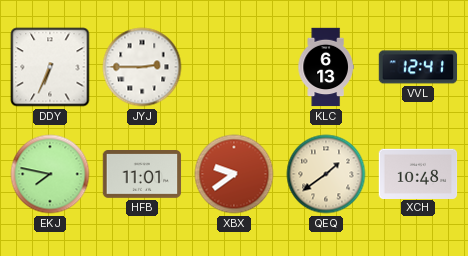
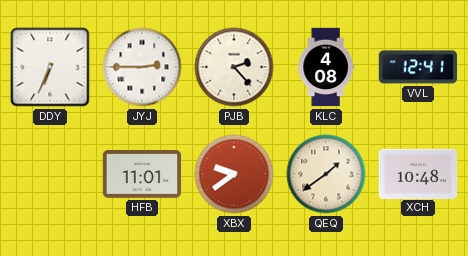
PJB: none -> 2:23
KLC: 6:13 -> 4:08
EKJ: 7:47 -> none
